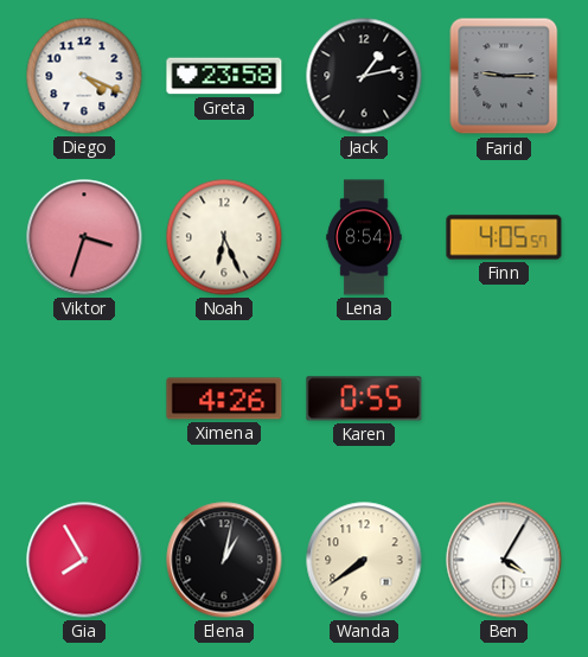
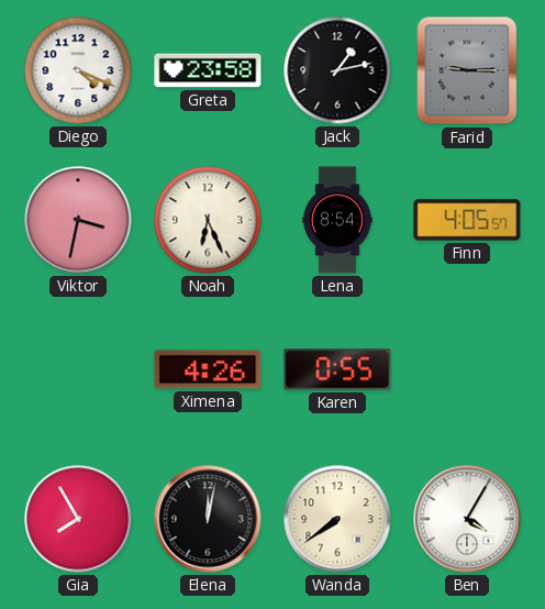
Viktor: 3:33 -> 3:32
Elena: 1:02 -> 12:02
